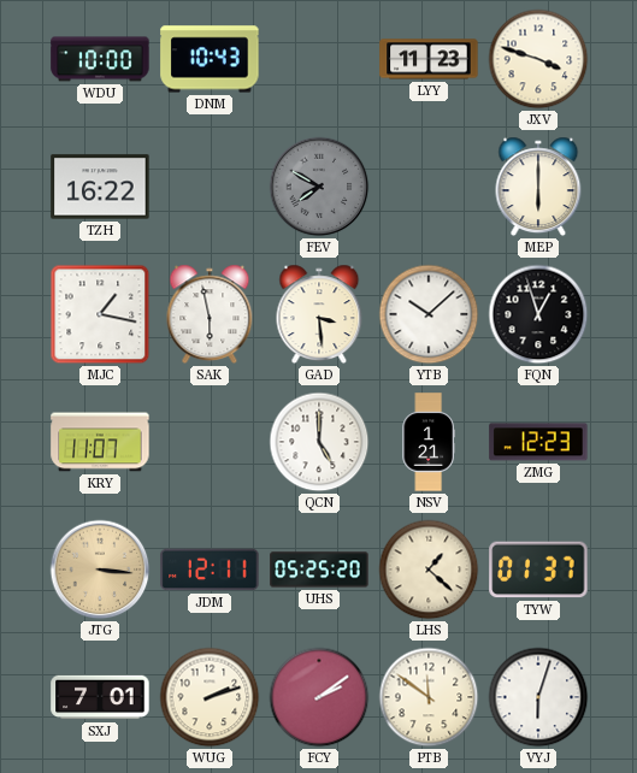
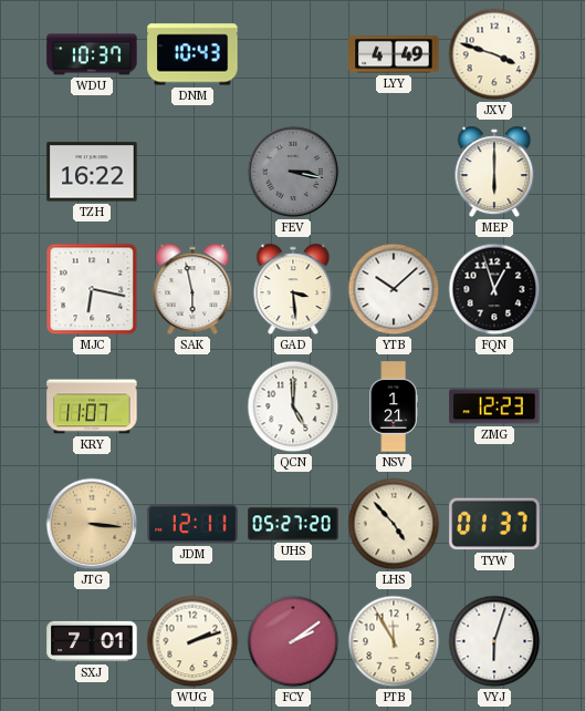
WDU: 10:00 -> 10:37
LYY: 11:23 -> 4:49
FEV: 7:50 -> 3:17
MJC: 1:17 -> 6:17
UHS: 05:25 -> 05:27
LHS: 1:22 -> 4:53
PTB: 11:51 -> 11:55
